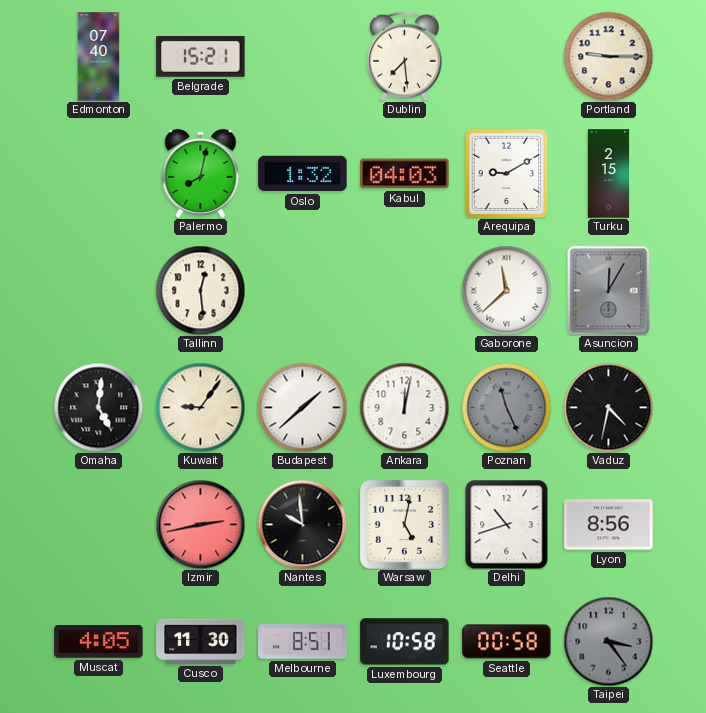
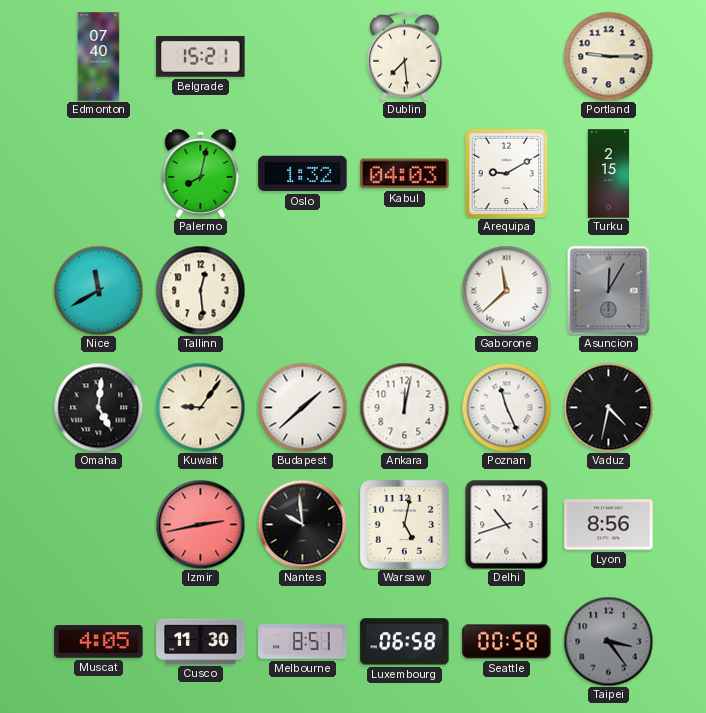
Nice: none -> 11:40
Poznan dial: grey -> white
Luxembourg: 10:58 -> 06:58
